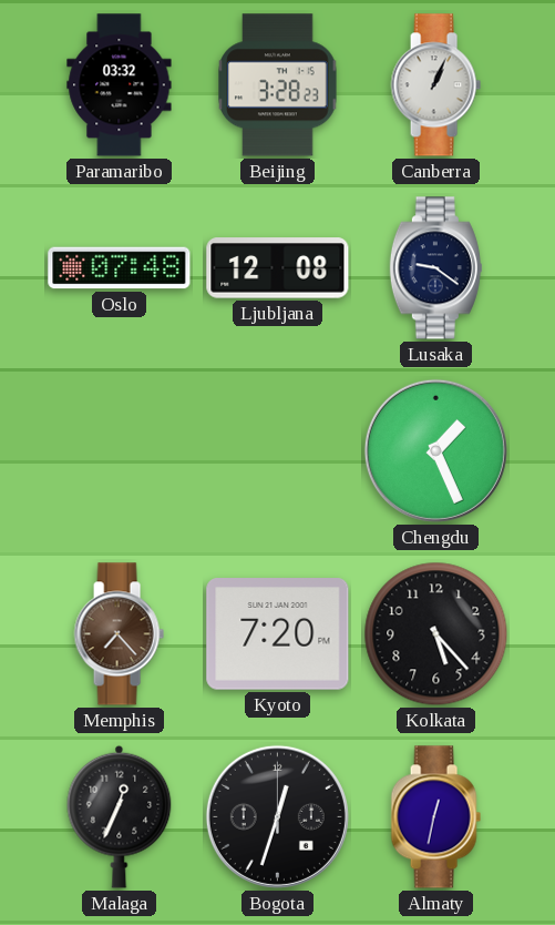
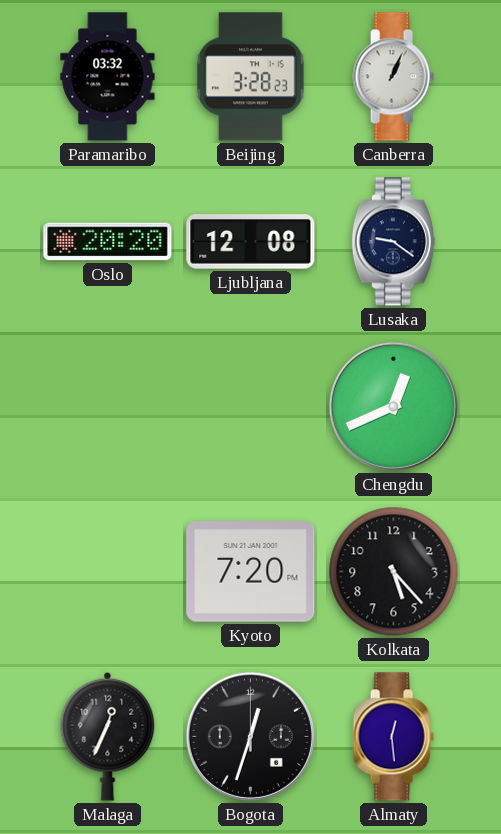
Oslo: 07:48 -> 20:20
Chengdu: 1:26 -> 12:41
Memphis: 7:23 -> none
Almaty: 12:32 -> 12:29
